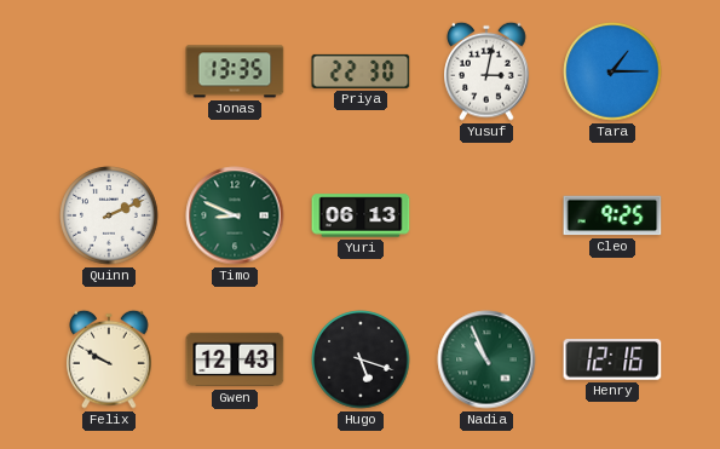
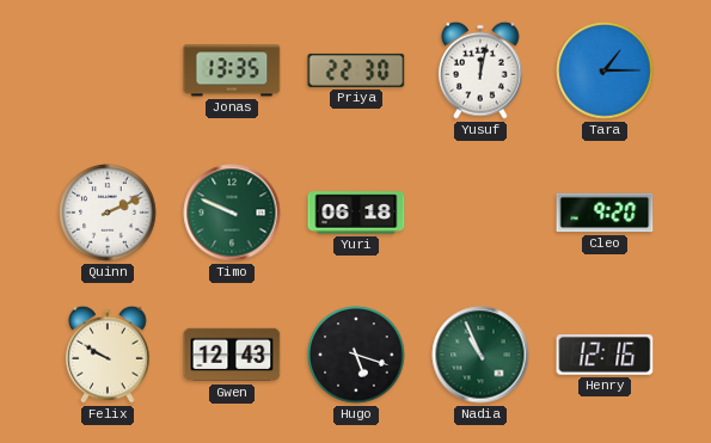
Yusuf: 3:02 -> 12:02
Timo: 8:49 -> 9:49
Yuri: 06:13 -> 06:18
Cleo: 9:25 -> 9:20
